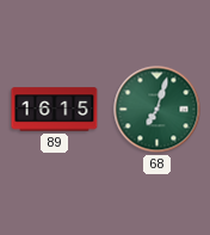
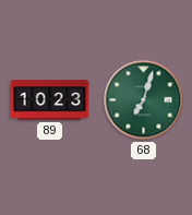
89: 16:15 -> 10:23
